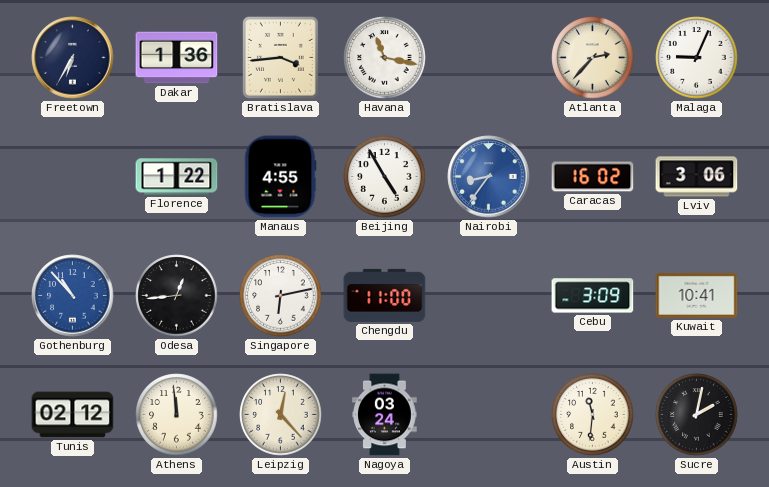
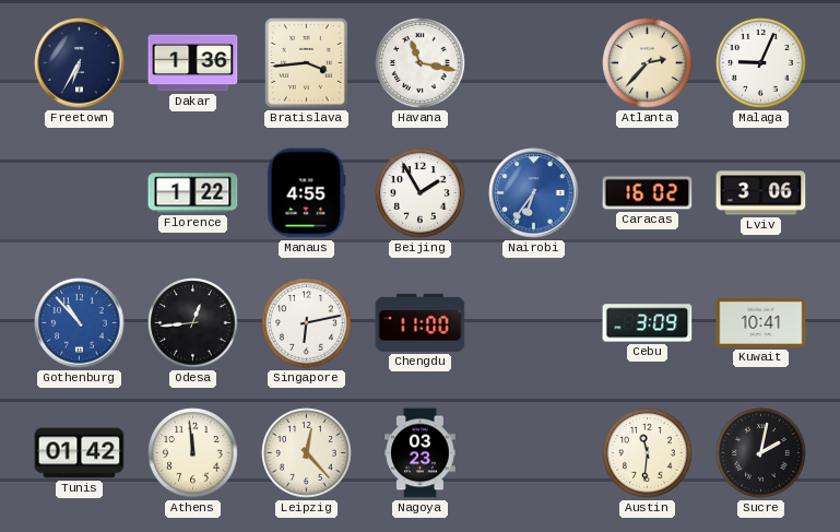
Beijing: 4:55 -> 1:55
Nairobi: 8:36 -> 6:36
Tunis: 02:12 -> 01:42
Nagoya: 03:24 -> 03:23
